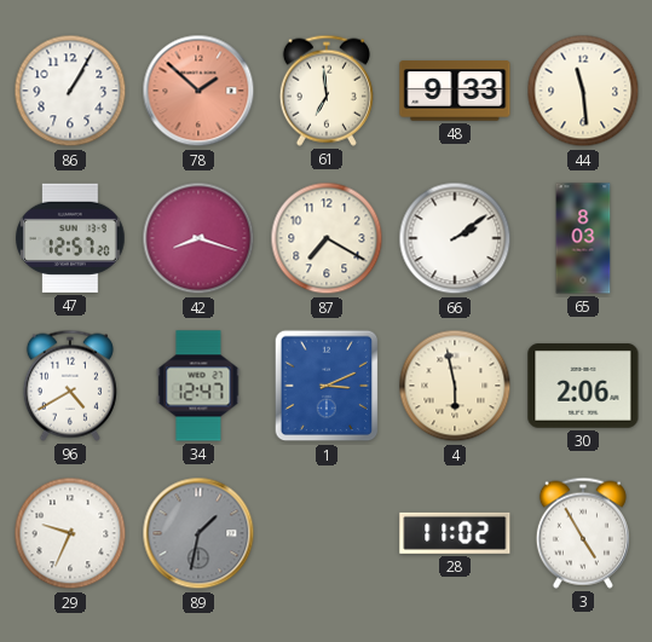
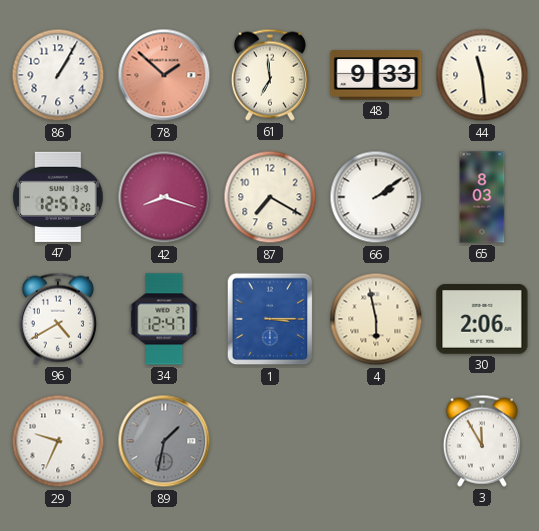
1: 3:11 -> 3:15
28: 11:02 -> none
3: 4:55 -> 11:55
